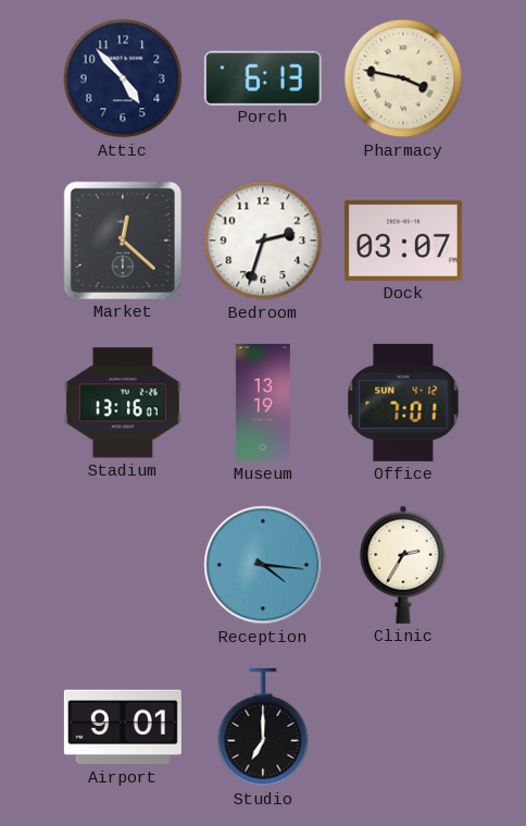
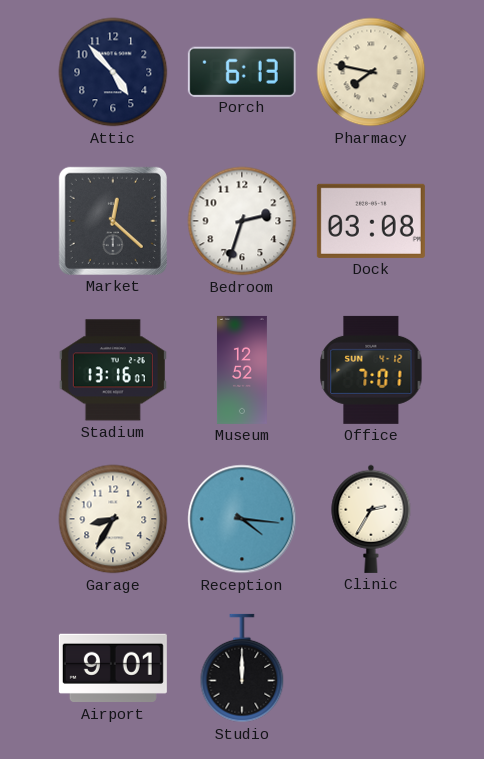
Pharmacy: 3:47 -> 7:47
Dock: 03:07 -> 03:08
Museum: 13:19 -> 12:52
Garage: none -> 8:35
Studio: 7:00 -> 12:00
